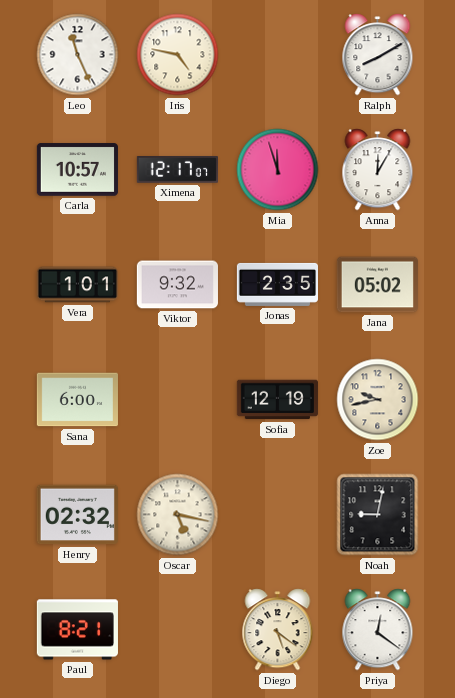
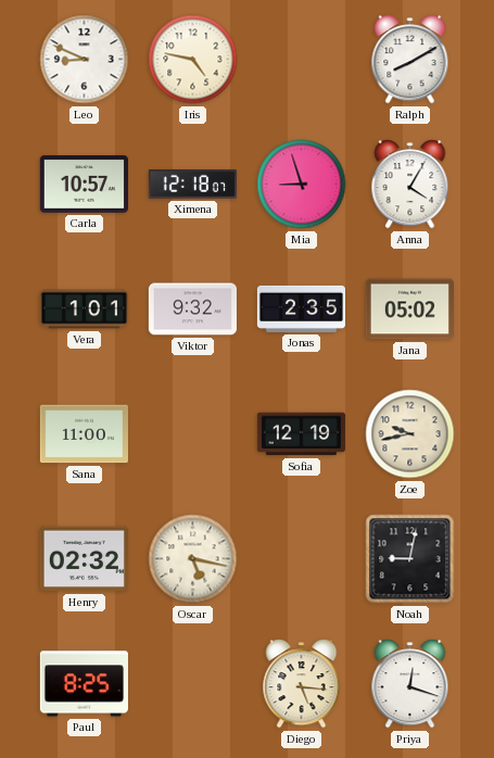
Leo: 11:26 -> 8:49
Ximena: 12:17 -> 12:18
Mia: 11:57 -> 8:57
Anna: 12:05 -> 4:05
Sana: 6:00 -> 11:00
Paul: 8:21 -> 8:25
Diego: 5:21 -> 5:16
Priya: 12:21 -> 12:18
